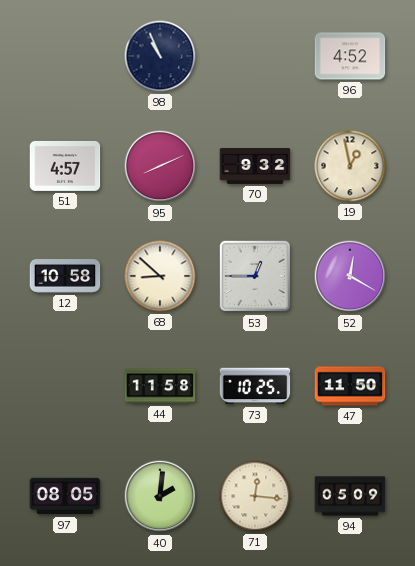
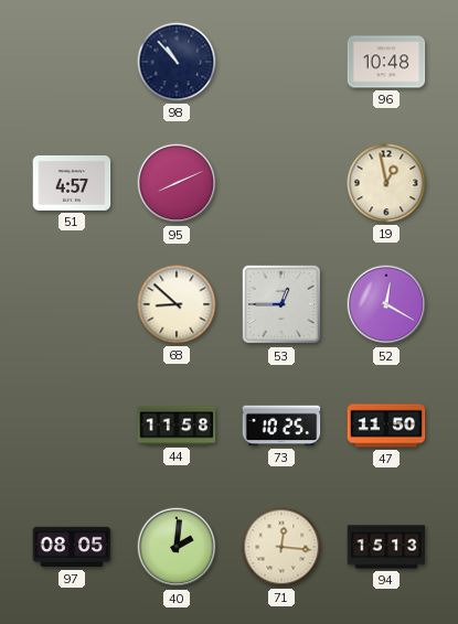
98: 10:56 -> 10:53
96: 4:52 -> 10:48
70: 9:32 -> none
12: 10:58 -> none
94: 05:09 -> 15:13
